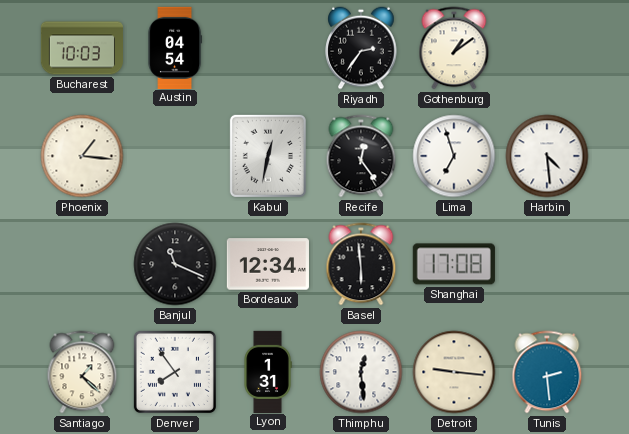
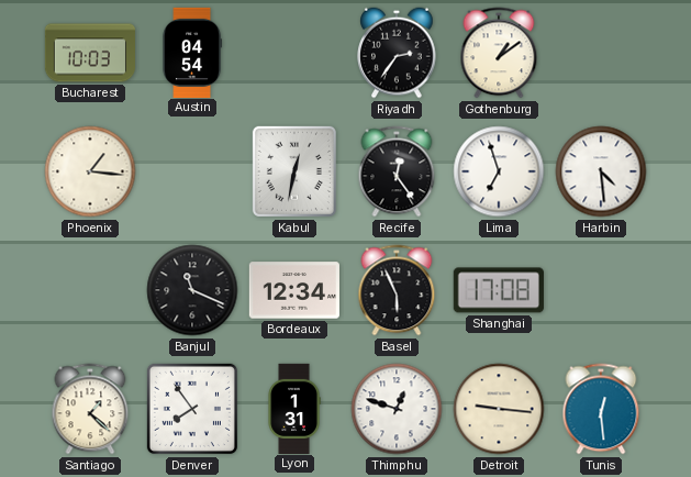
Basel: 5:59 -> 5:56
Thimphu: 12:29 -> 12:48
Tunis: 2:29 -> 12:29
